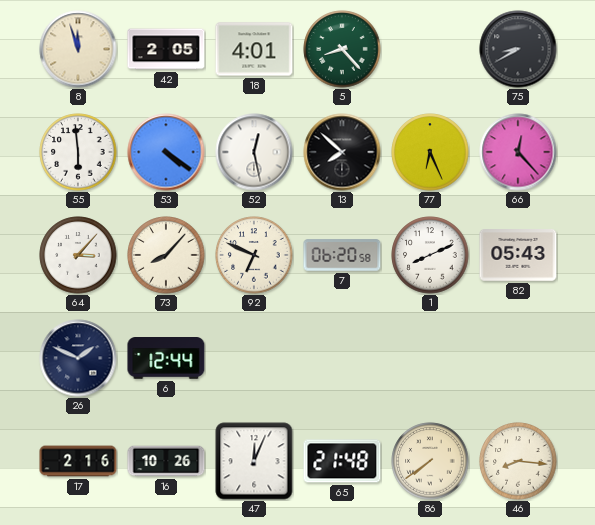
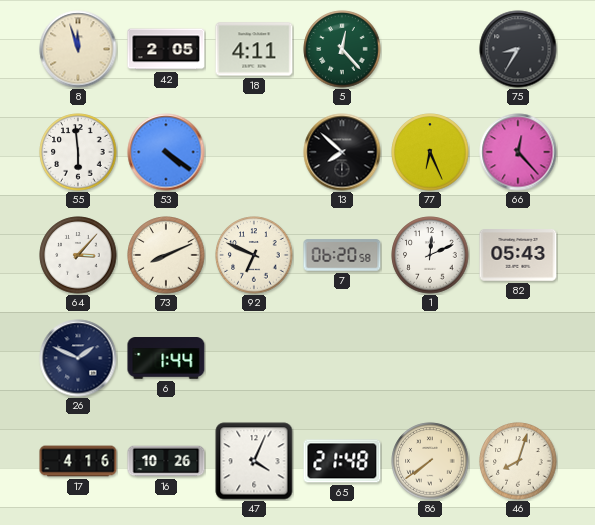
18: 4:01 -> 4:11
5: 8:23 -> 12:23
75: 8:40 -> 8:35
52: 12:28 -> none
73: 8:07 -> 8:11
1: 8:11 -> 12:11
6: 12:44 -> 1:44
17: 2:16 -> 4:16
47: 12:04 -> 4:04
46: 8:16 -> 8:03
